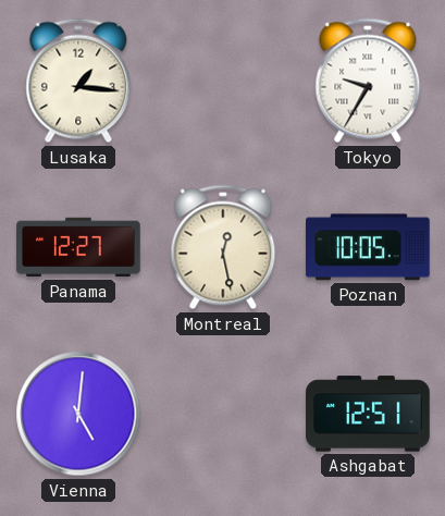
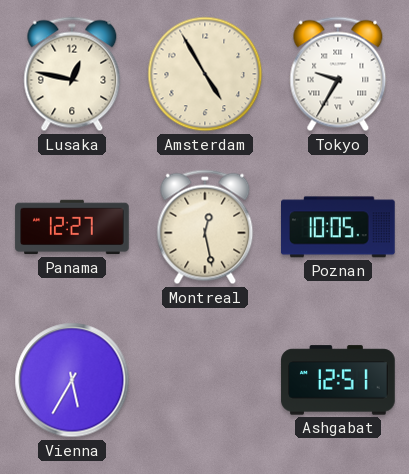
Lusaka: 1:16 -> 12:47
Amsterdam: none -> 4:55
Vienna: 5:01 -> 5:35
